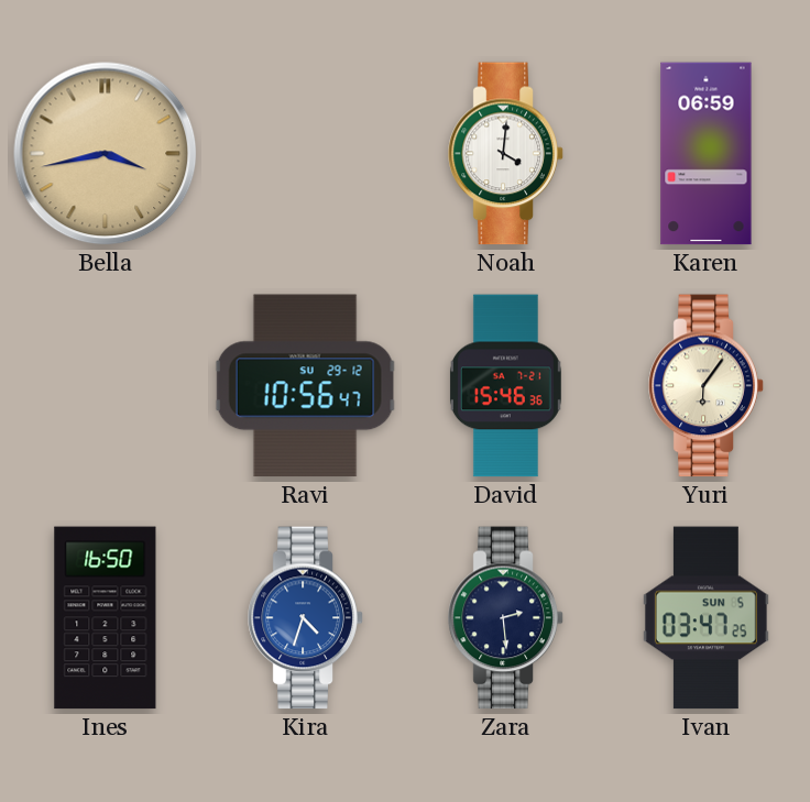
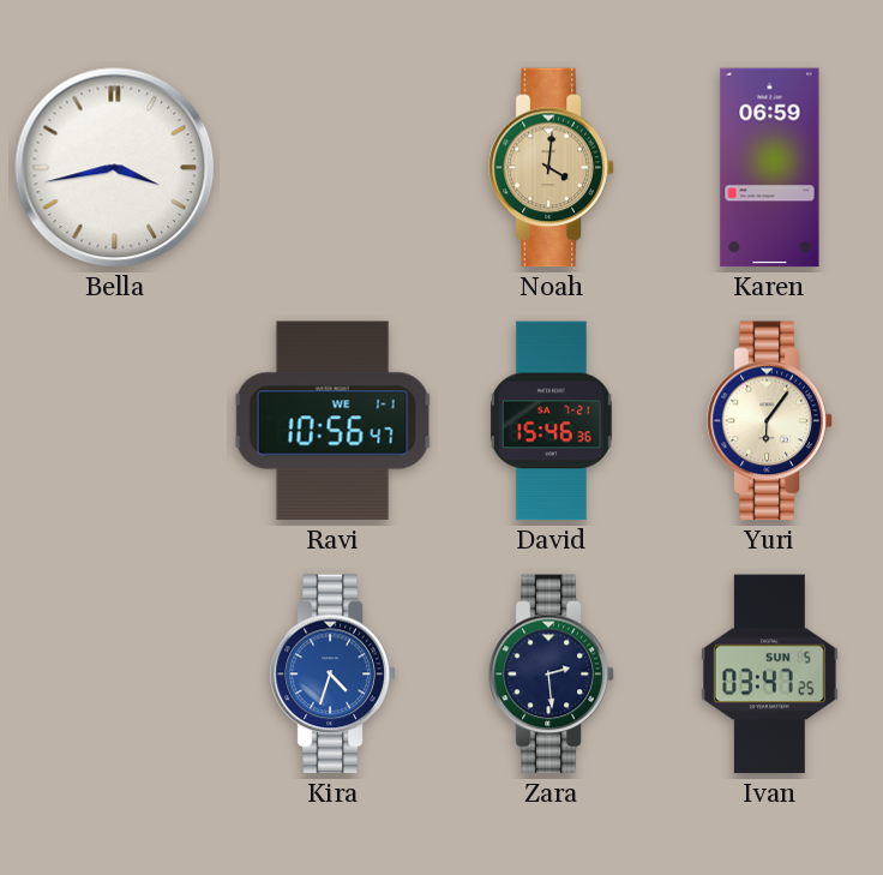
Bella dial: champagne -> white
Noah dial: white -> champagne
Ravi date: SU 29-12 -> WE 1-1
Ines: 16:50 -> none
